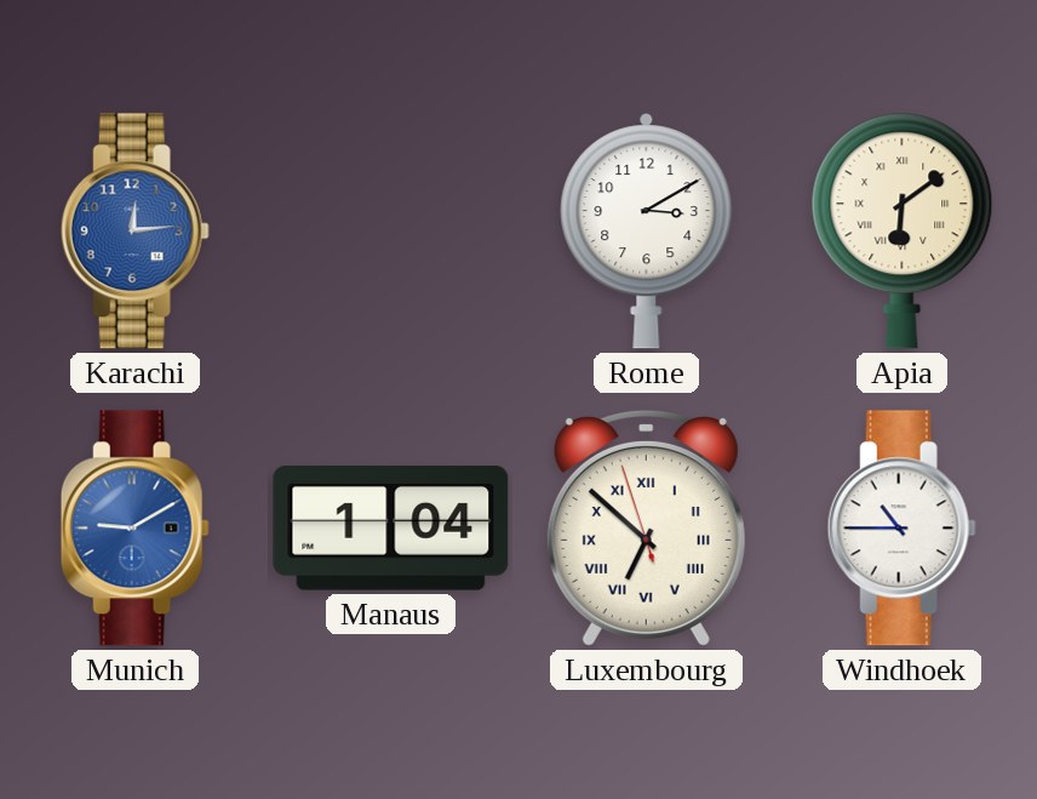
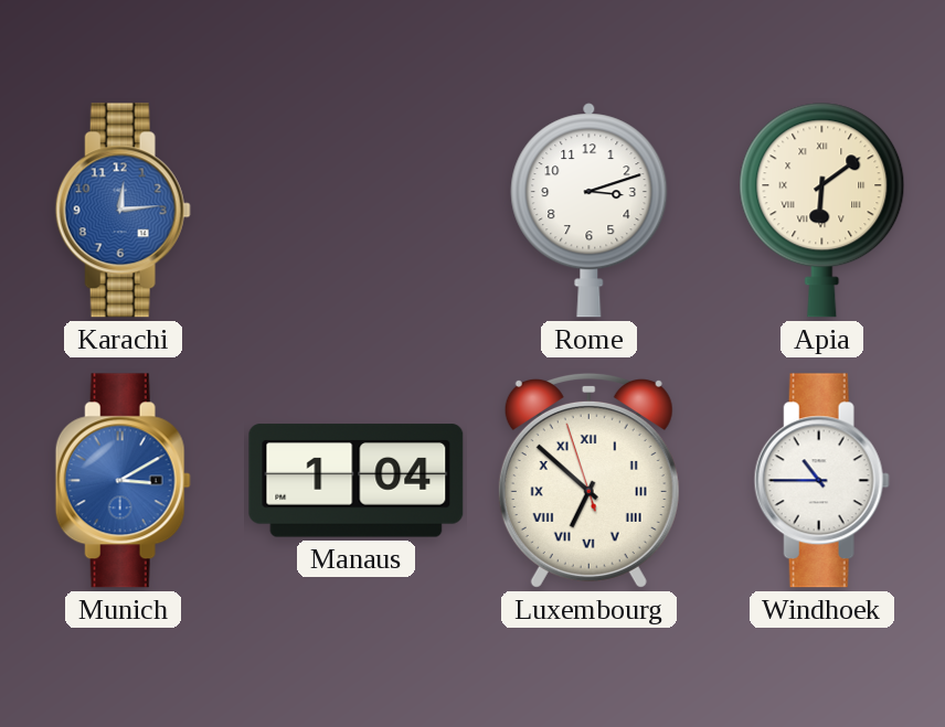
Rome: 3:10 -> 3:12
Munich: 9:10 -> 3:10
